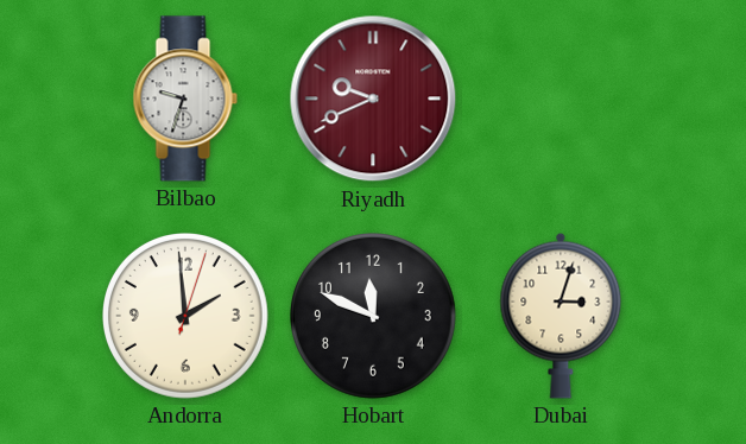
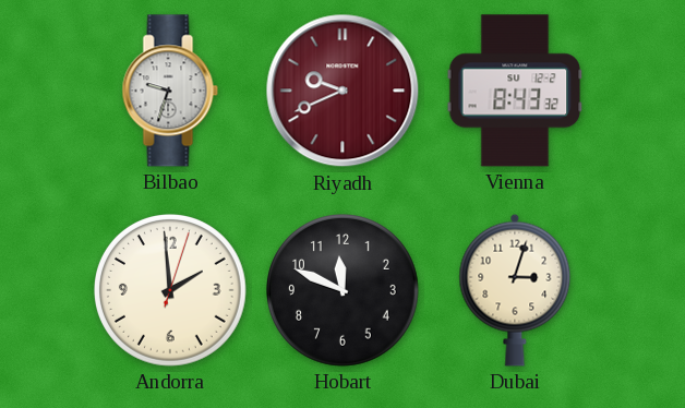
Vienna: none -> 8:43
